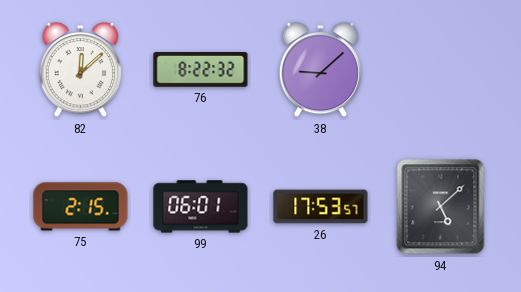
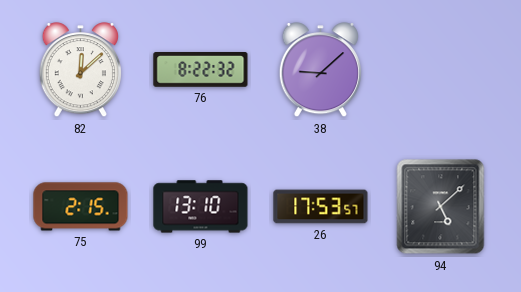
99: 06:01 -> 13:10
